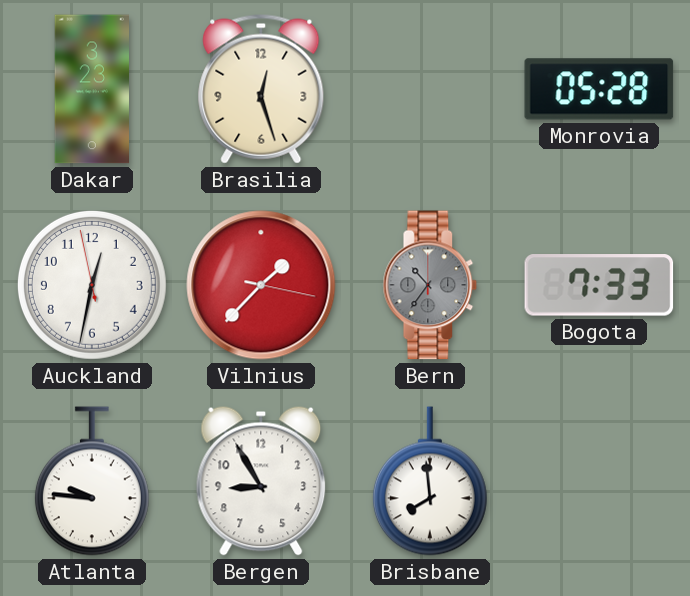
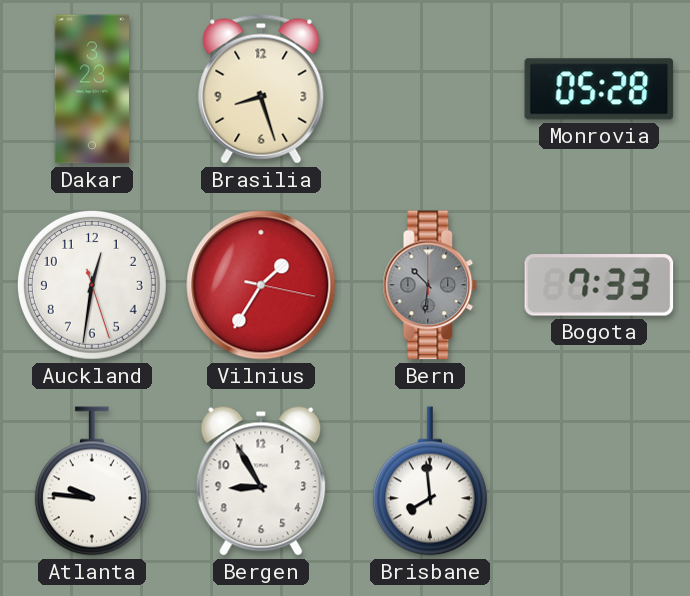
Brasilia: 12:27 -> 8:27
Auckland: 12:31:58 -> 12:31:27
Vilnius: 1:37 -> 1:35
Bern: 10:36 -> 10:31
